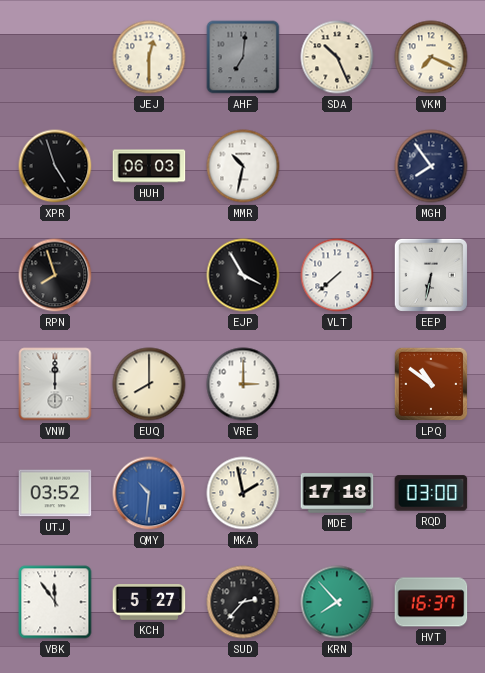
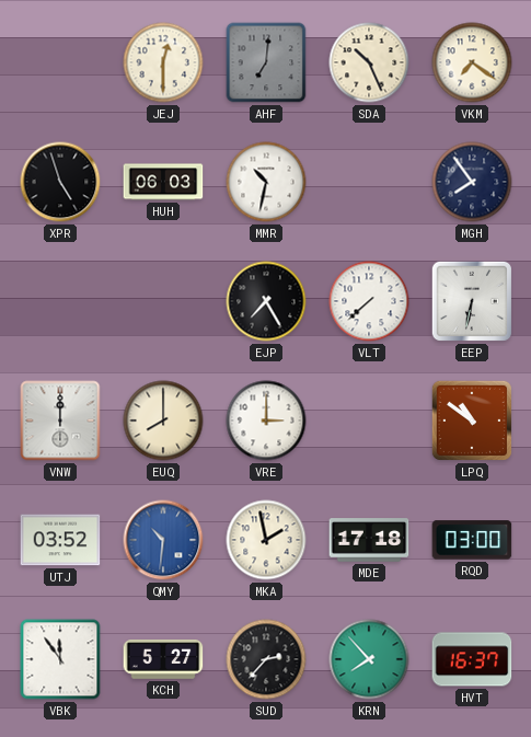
VKM: 7:19 -> 7:21
RPN: 7:57 -> none
EJP: 3:55 -> 7:25
